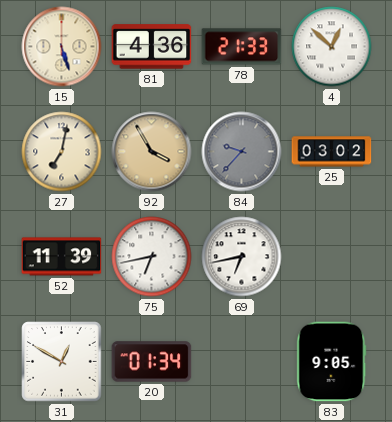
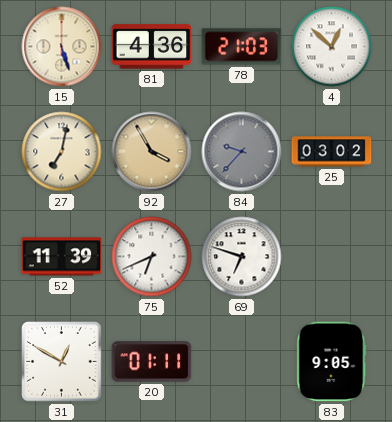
78: 21:33 -> 21:03
75: 6:43 -> 6:41
69: 6:43 -> 6:48
20: 01:34 -> 01:11
